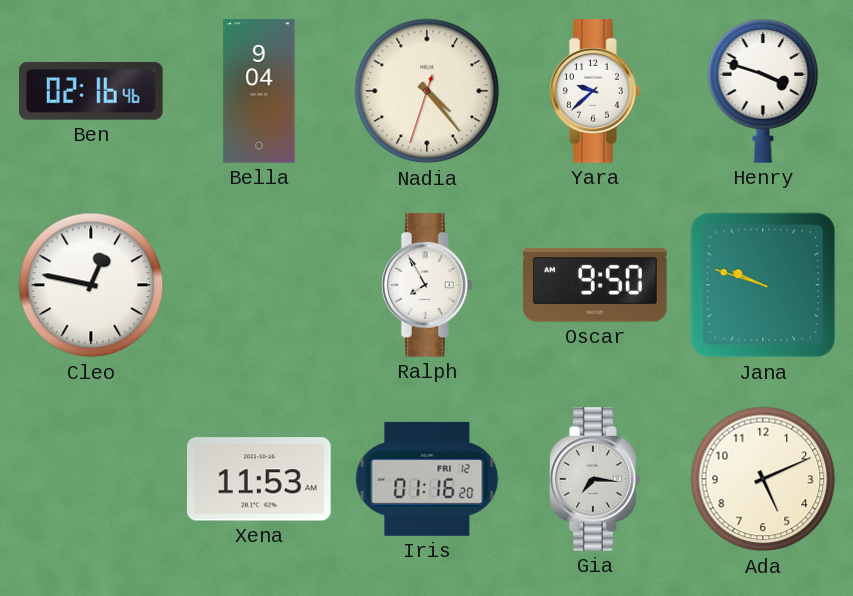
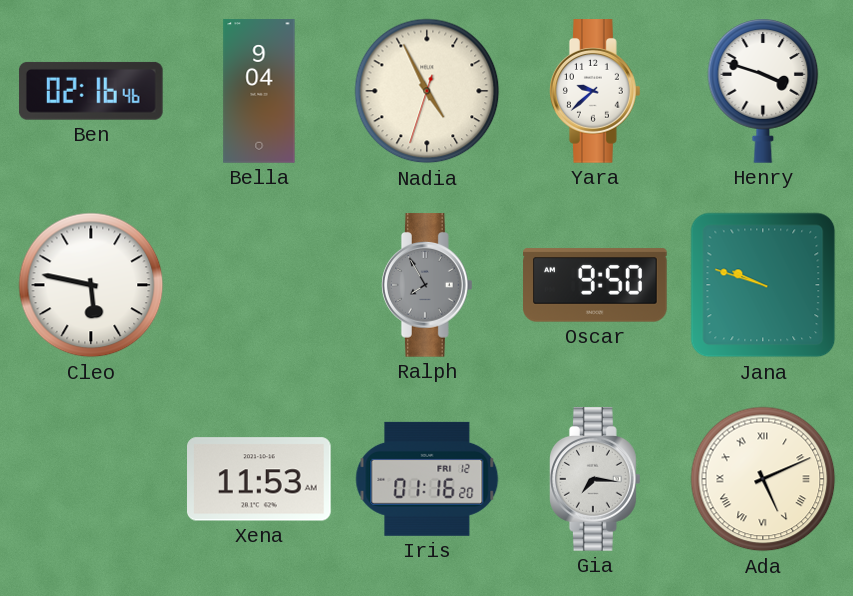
Nadia: 4:23 -> 4:55
Cleo: 12:47 -> 5:47
Ralph dial: white -> grey
Ada numerals: Arabic -> Roman
